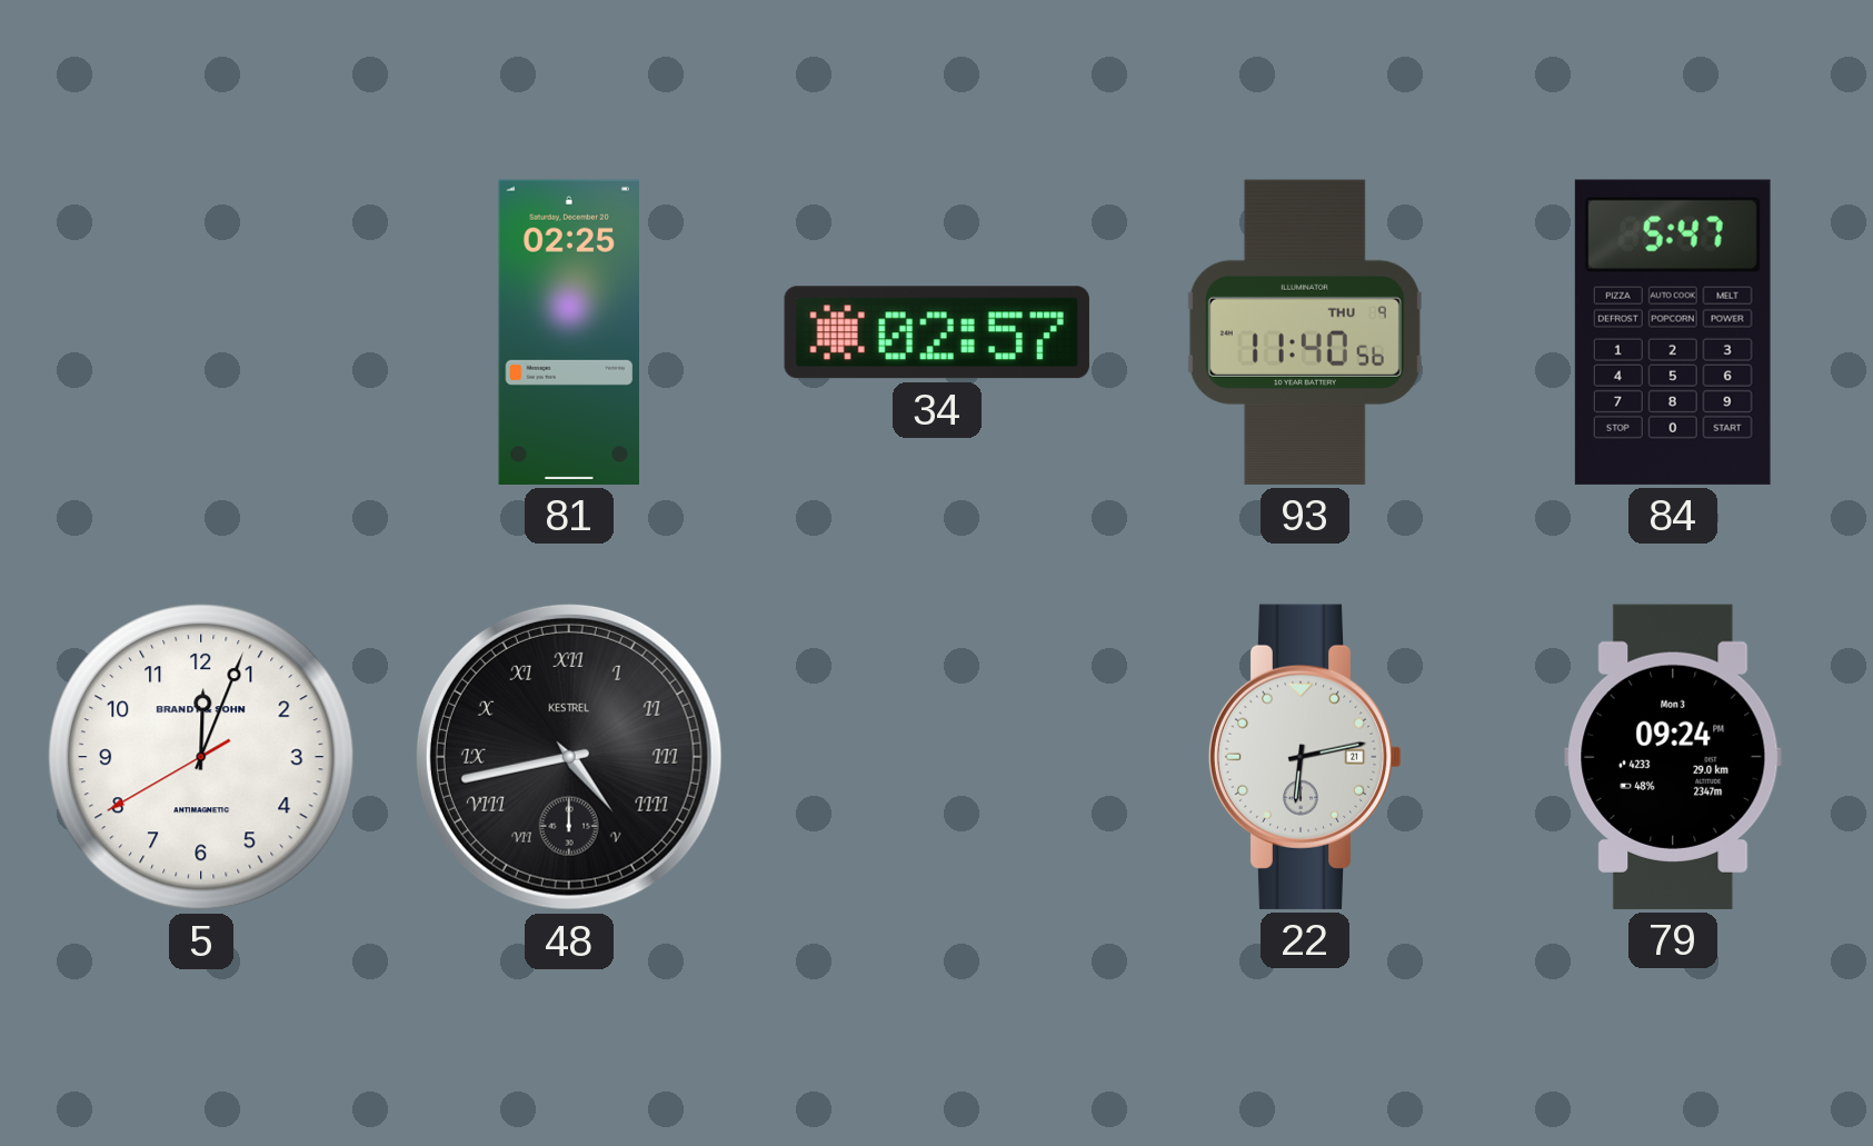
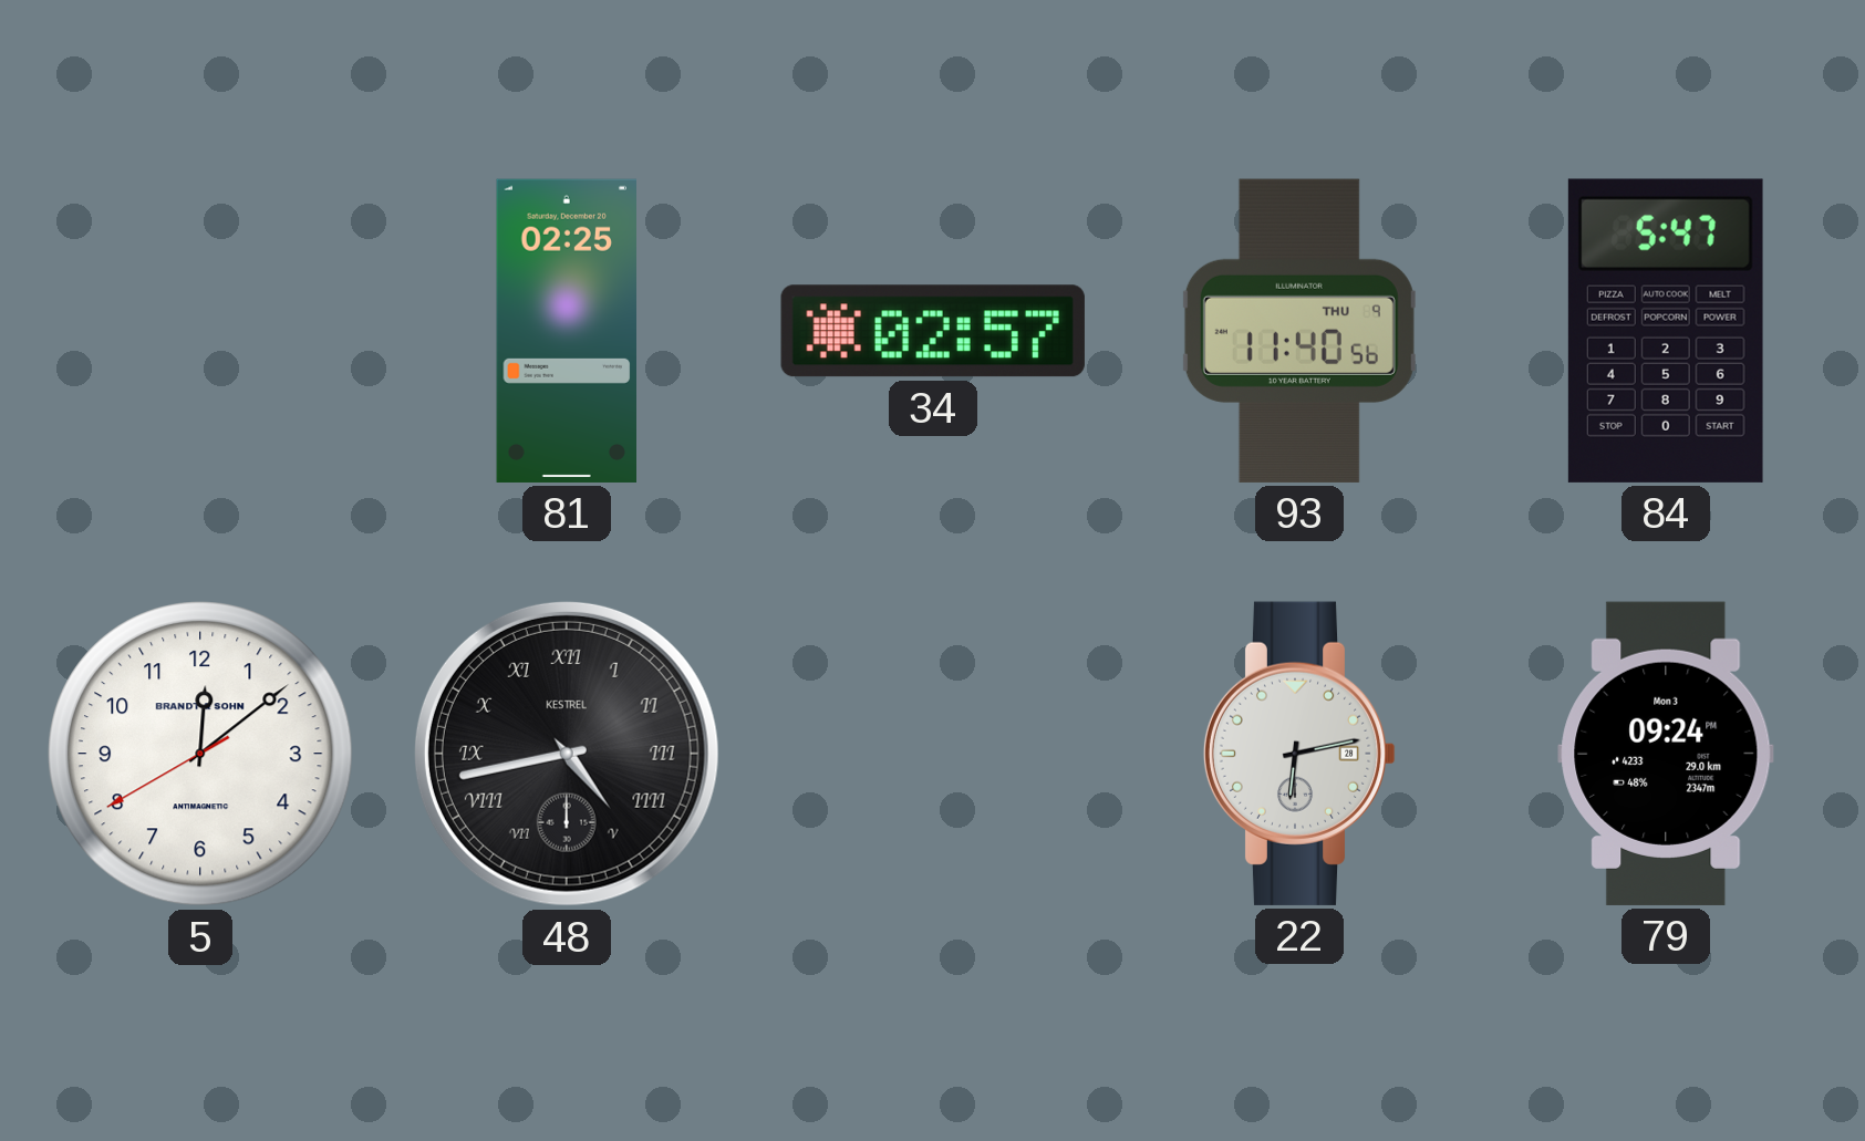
5: 12:03 -> 12:08
22 date: 21 -> 28
